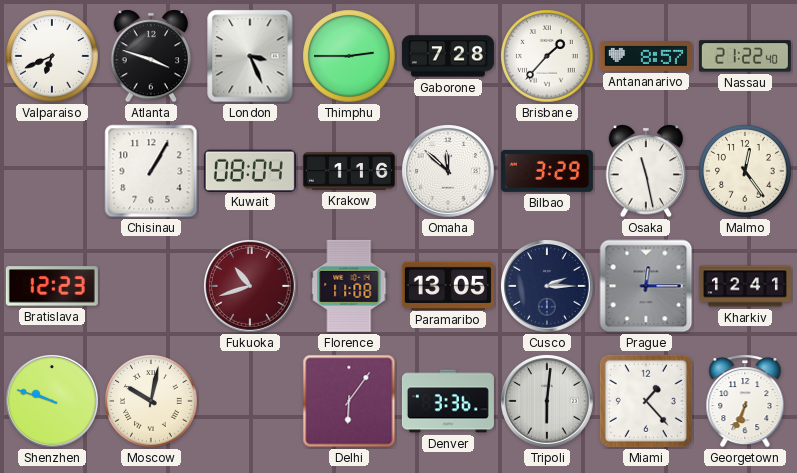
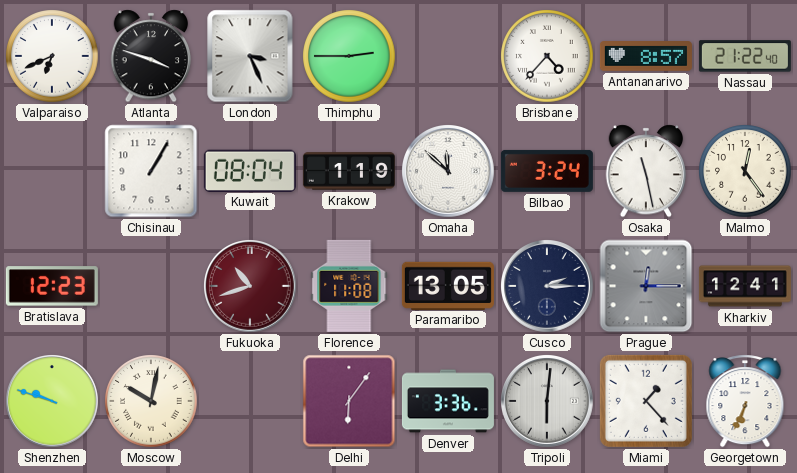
Gaborone: 7:28 -> none
Brisbane: 1:37 -> 4:37
Krakow: 1:16 -> 1:19
Bilbao: 3:29 -> 3:24
